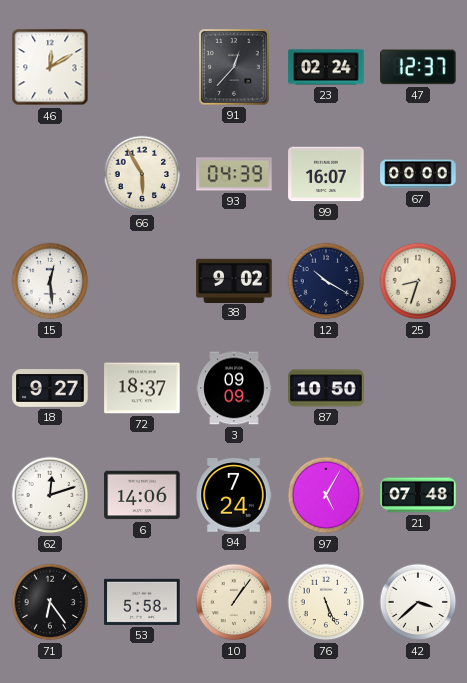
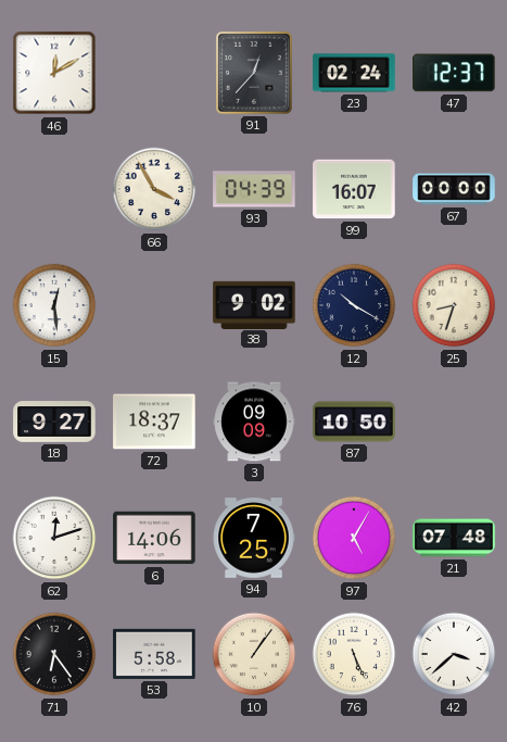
66: 5:55 -> 3:55
94: 7:24 -> 7:25
